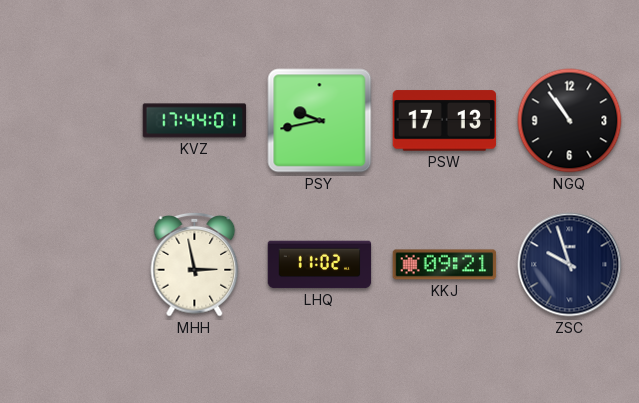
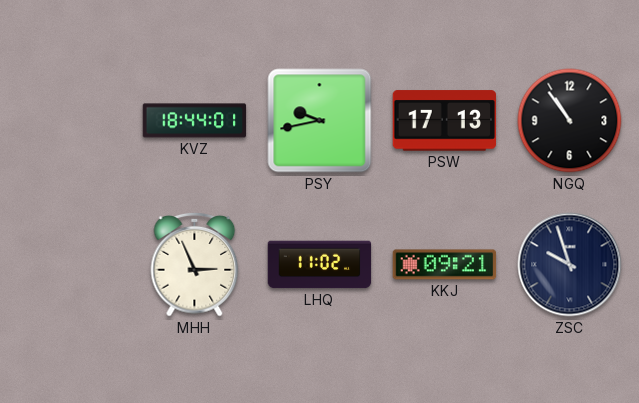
KVZ: 17:44 -> 18:44
MHH: 2:58 -> 2:56
